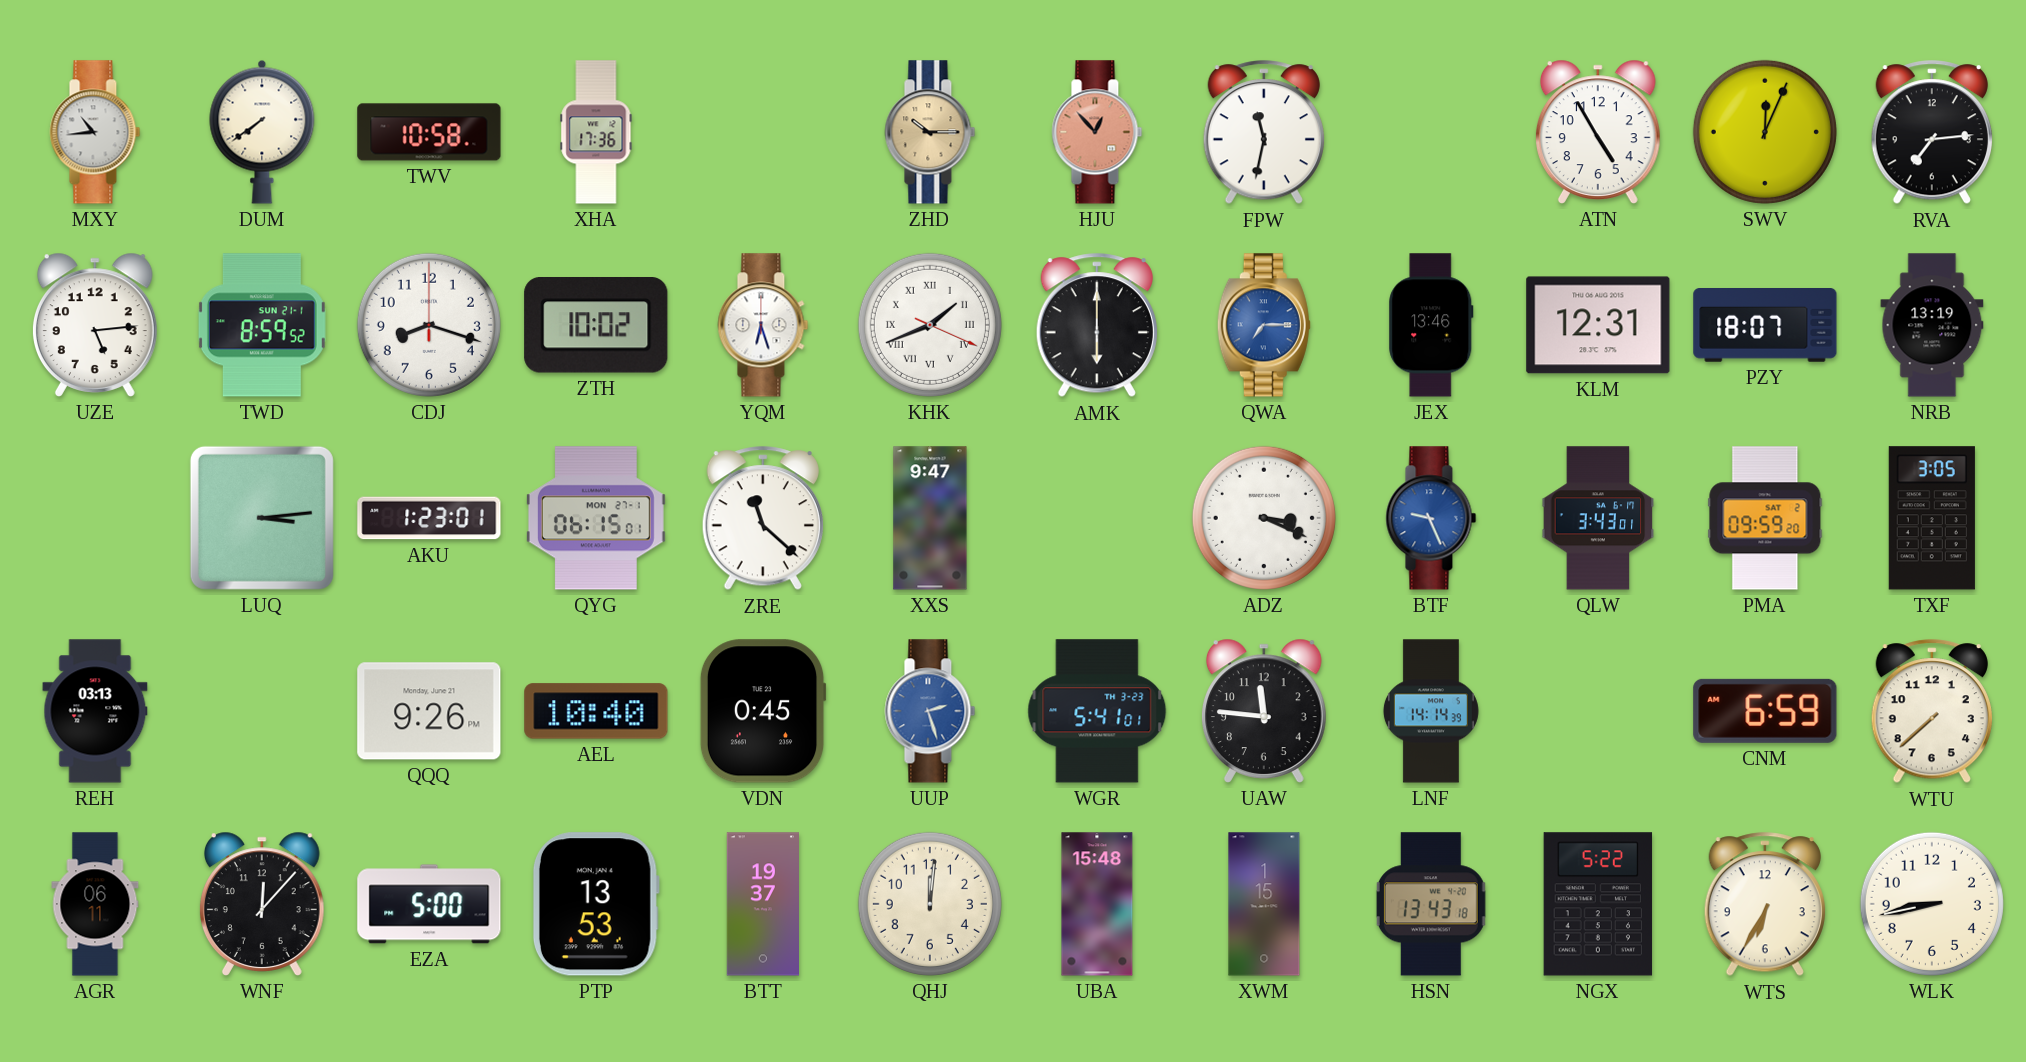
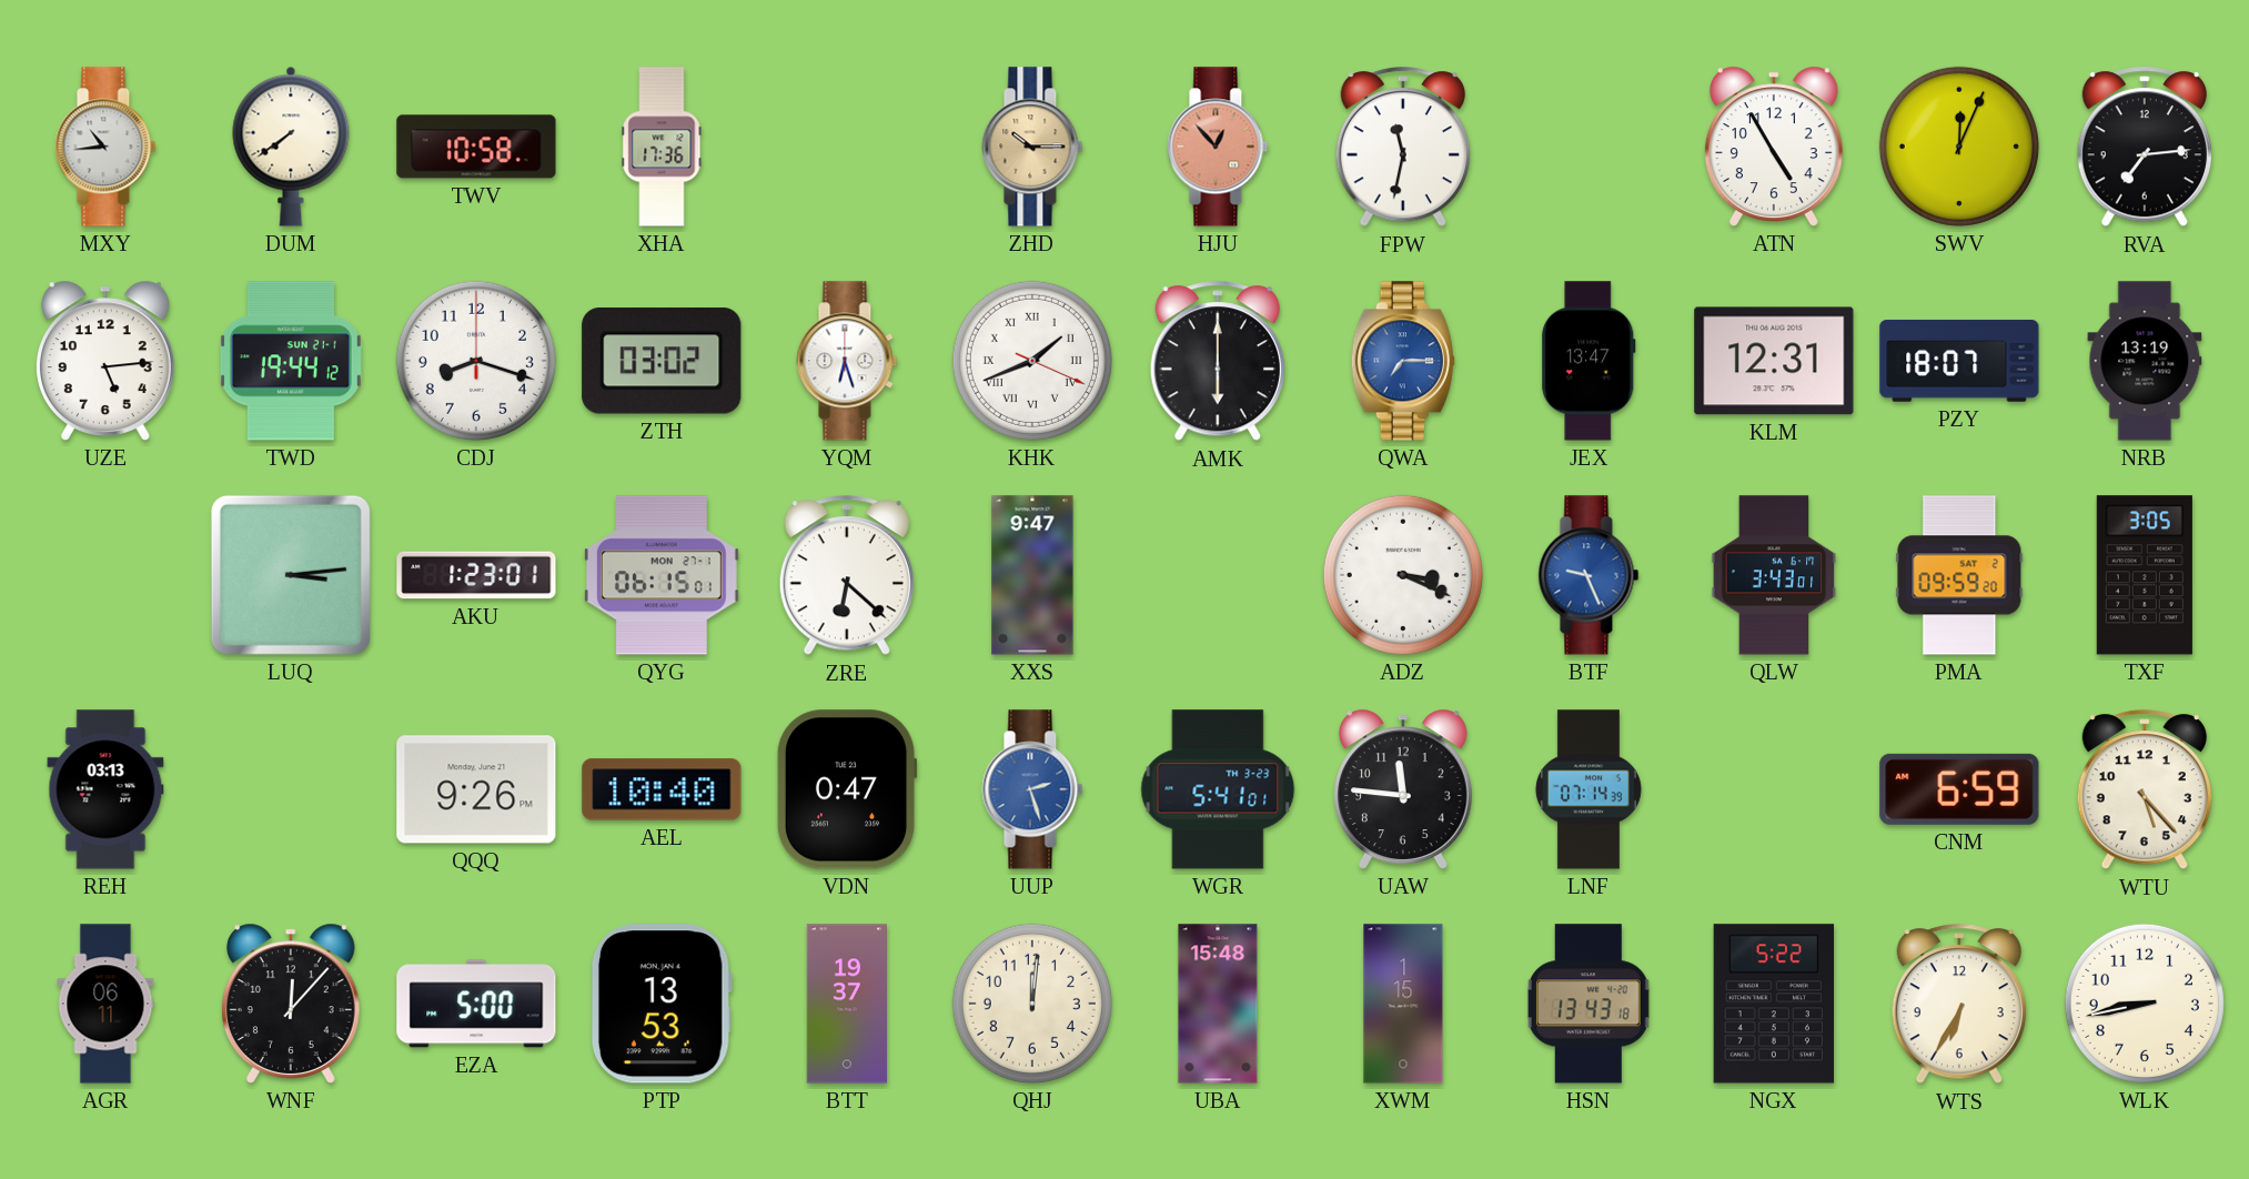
TWD: 8:59 -> 19:44
ZTH: 10:02 -> 03:02
JEX: 13:46 -> 13:47
ZRE: 11:22 -> 6:22
VDN: 0:45 -> 0:47
LNF: 14:14 -> 07:14
WTU: 7:38 -> 5:23
